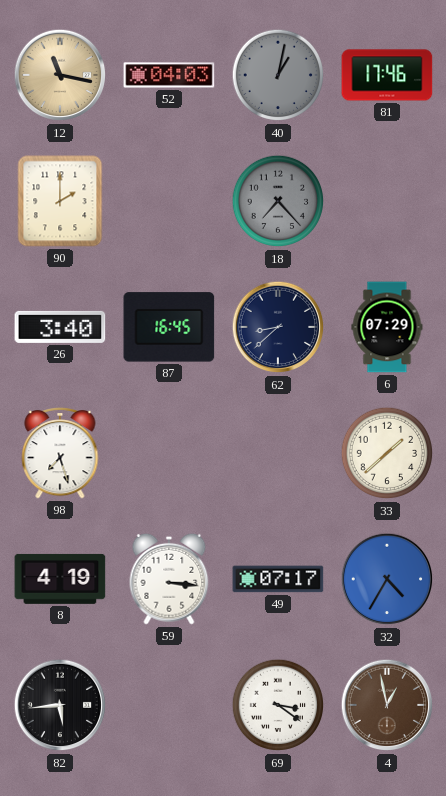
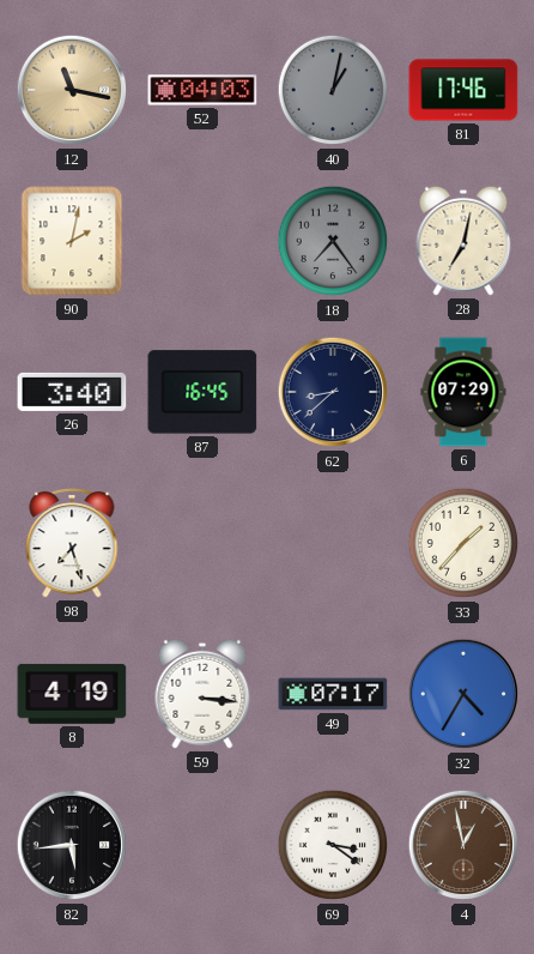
90: 2:00 -> 2:02
18: 7:23 -> 7:24
28: none -> 7:02
33: 1:38 -> 1:37
